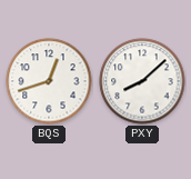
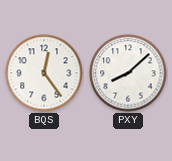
BQS: 12:42 -> 12:24
